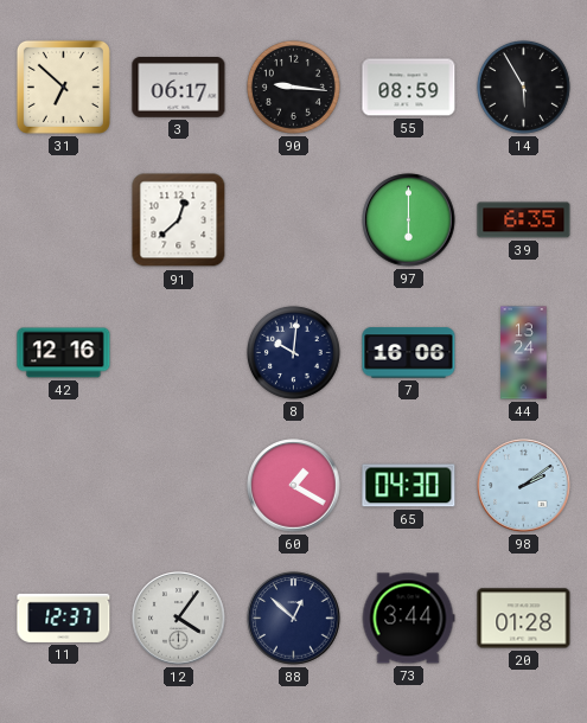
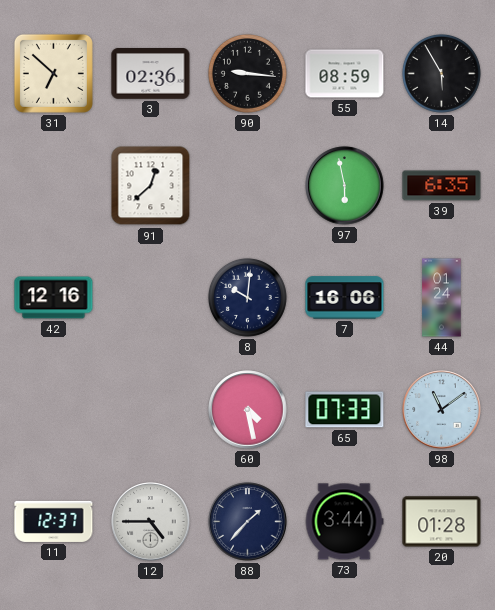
3: 06:17 -> 02:36
97: 6:00 -> 5:58
44: 13:24 -> 01:24
60: 1:20 -> 4:28
65: 04:30 -> 07:33
98: 2:09 -> 11:09
12: 4:06 -> 4:45
88: 12:52 -> 1:37
